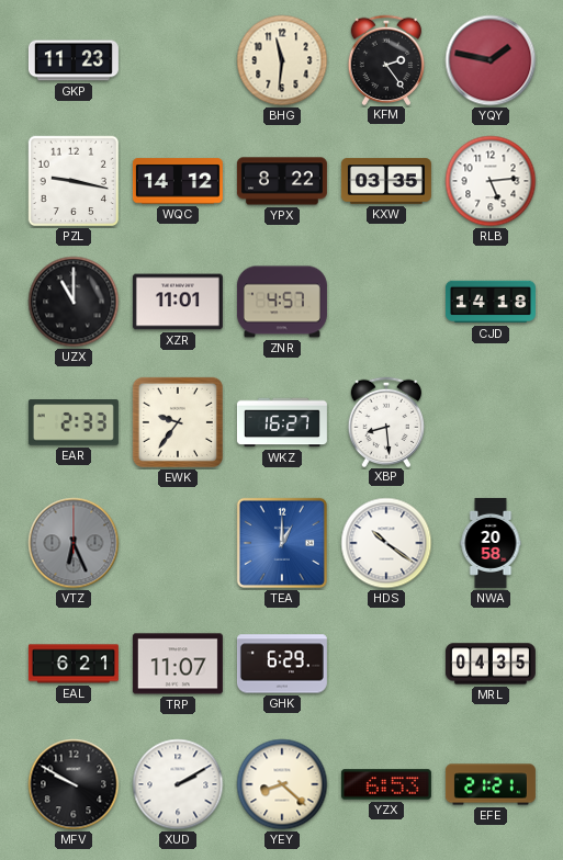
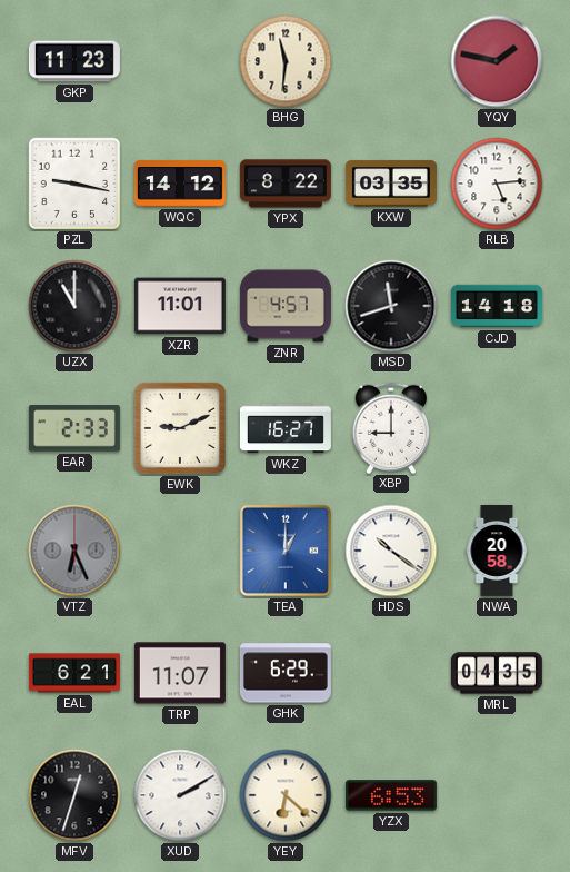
KFM: 2:24 -> none
MSD: none -> 11:42
EWK: 9:36 -> 9:11
XBP: 8:29 -> 9:00
MFV: 9:50 -> 12:33
YEY: 8:22 -> 6:22
EFE: 21:21 -> none
